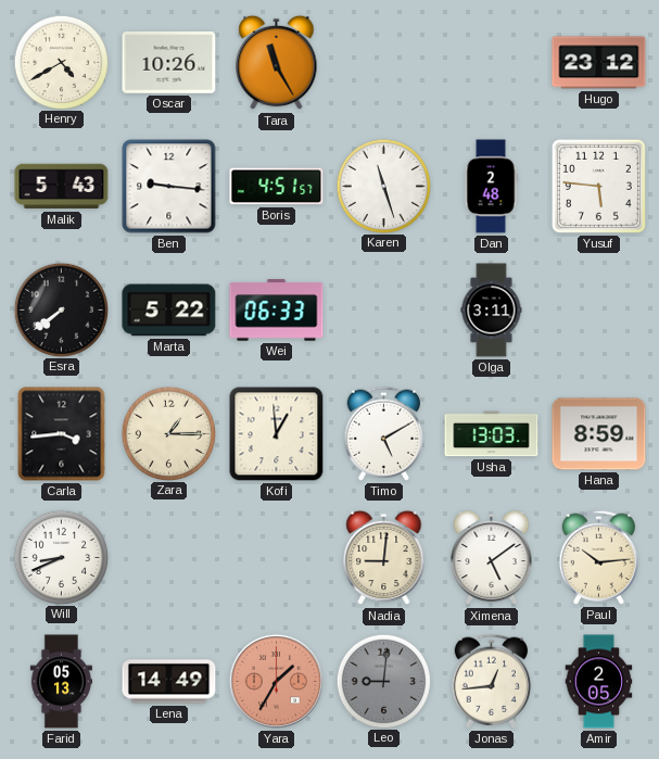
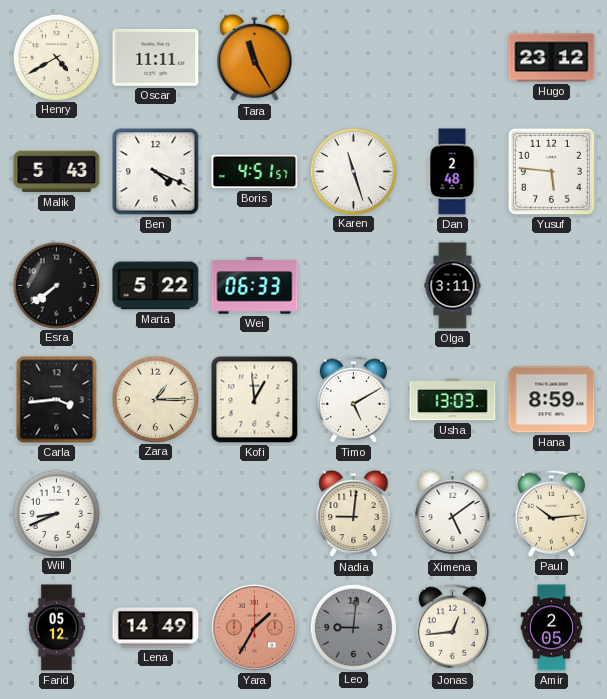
Oscar: 10:26 -> 11:11
Ben: 9:16 -> 4:19
Farid: 05:13 -> 05:12
